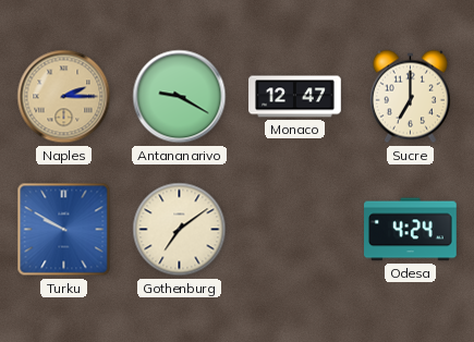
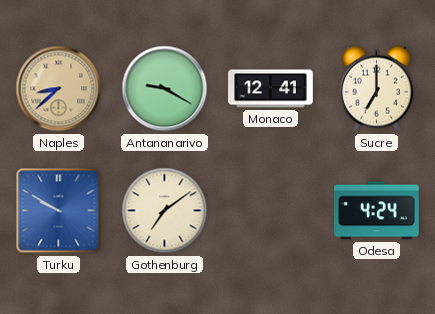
Naples: 2:15 -> 8:38
Monaco: 12:47 -> 12:41
